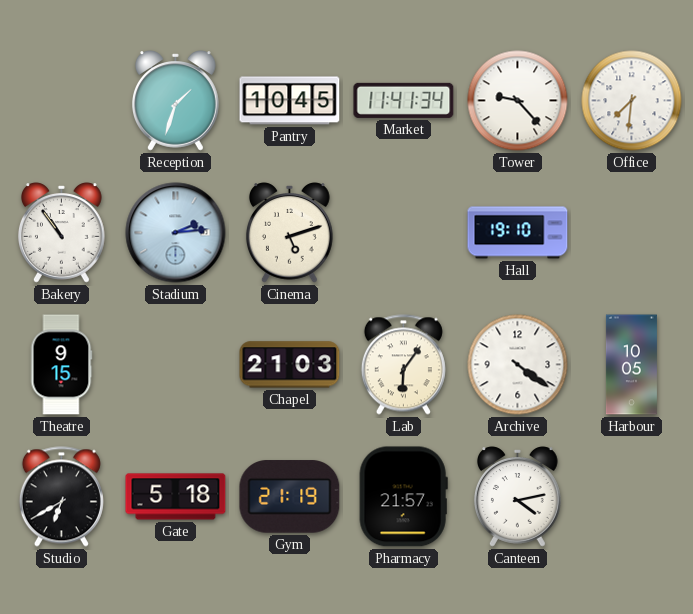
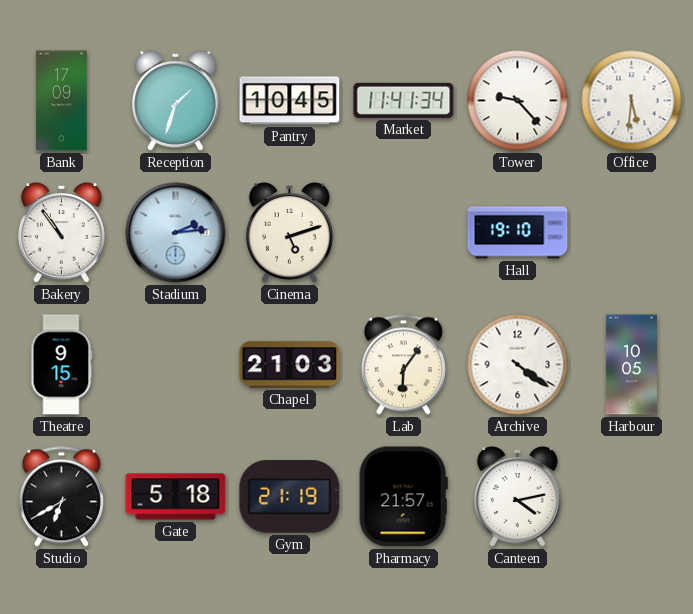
Bank: none -> 17:09
Office: 7:31 -> 5:31
